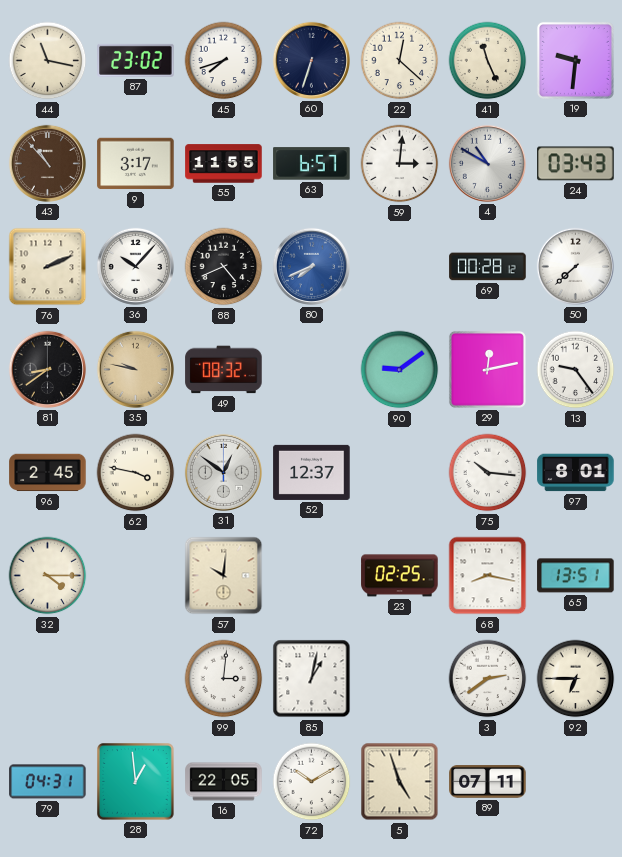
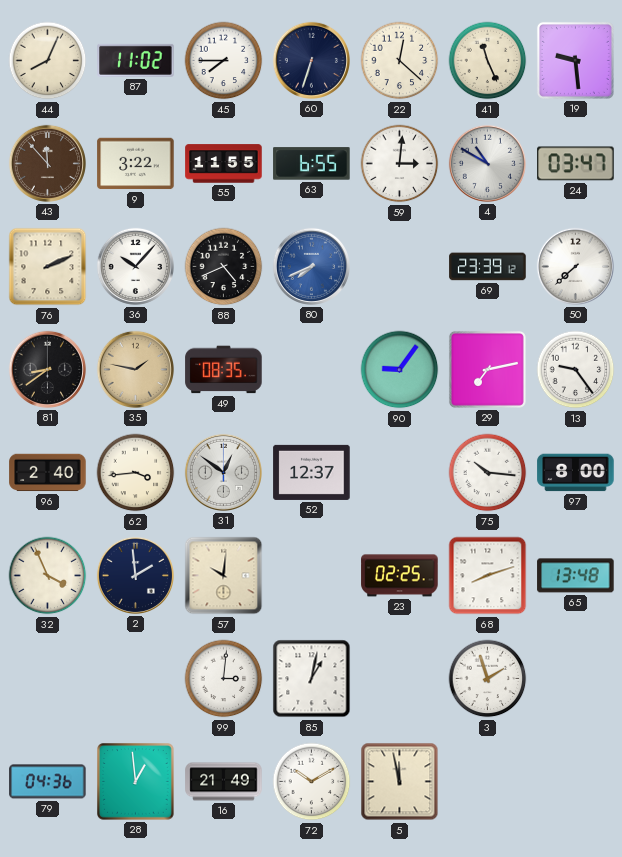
44: 11:17 -> 8:04
87: 23:02 -> 11:02
45: 7:42 -> 7:45
19: 9:31 -> 9:29
43: 10:53 -> 11:53
9: 3:17 -> 3:22
63: 6:57 -> 6:55
24: 03:43 -> 03:47
69: 00:28 -> 23:39
35: 9:47 -> 1:47
49: 08:32 -> 08:35
90: 9:09 -> 9:06
29: 12:13 -> 7:13
96: 2:45 -> 2:40
62: 3:47 -> 3:44
97: 8:01 -> 8:00
32: 4:15 -> 3:56
2: none -> 1:59
68: 8:17 -> 8:12
65: 13:51 -> 13:48
3: 2:39 -> 1:57
92: 6:45 -> none
79: 04:31 -> 04:36
16: 22:05 -> 21:49
5: 4:57 -> 11:58
89: 07:11 -> none
